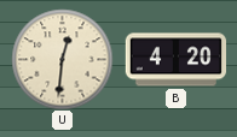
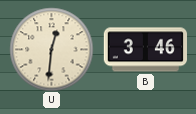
B: 4:20 -> 3:46
